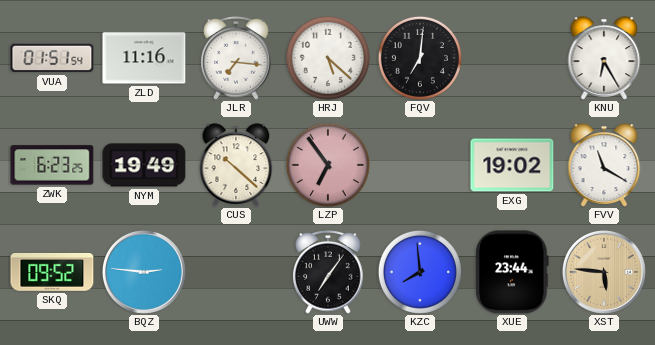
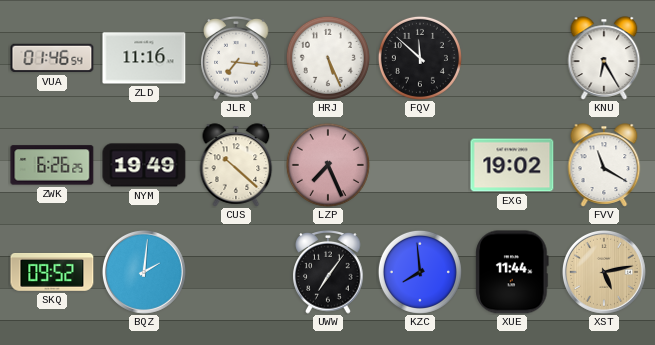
VUA: 01:51 -> 01:46
HRJ: 5:22 -> 5:26
FQV: 7:01 -> 11:52
ZWK: 6:23 -> 6:26
LZP: 6:54 -> 7:26
BQZ: 2:46 -> 2:01
XUE: 23:44 -> 11:44
XST: 5:46 -> 5:13
